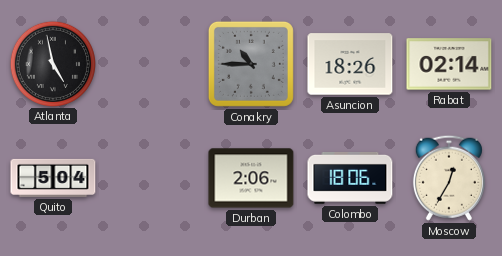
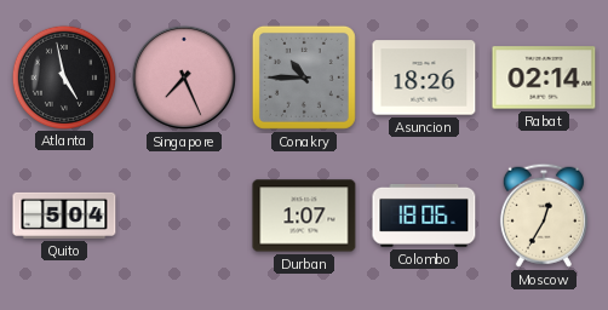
Singapore: none -> 7:26
Durban: 2:06 -> 1:07
